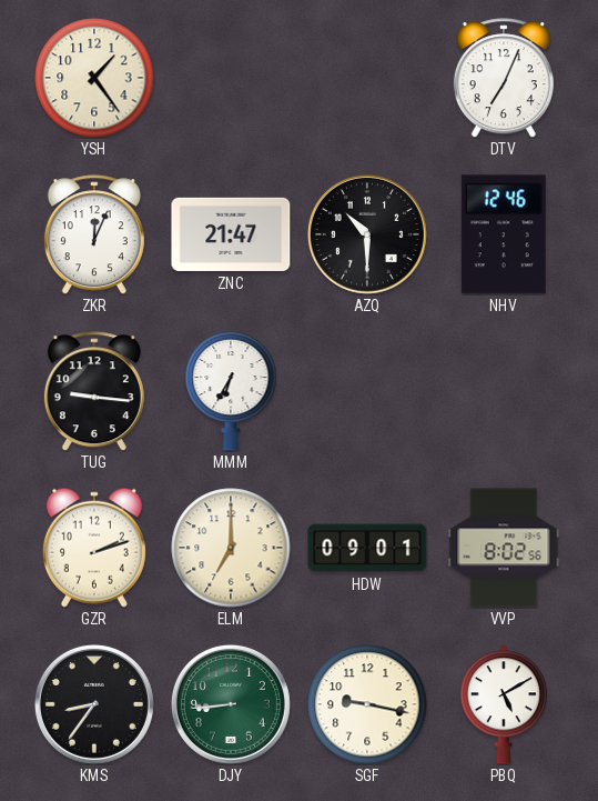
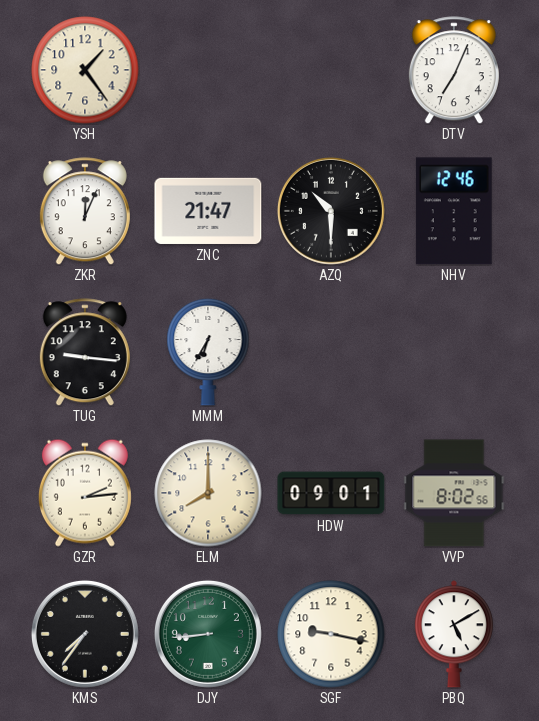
GZR: 2:12 -> 2:14
ELM: 7:00 -> 8:00
KMS: 8:36 -> 7:36
